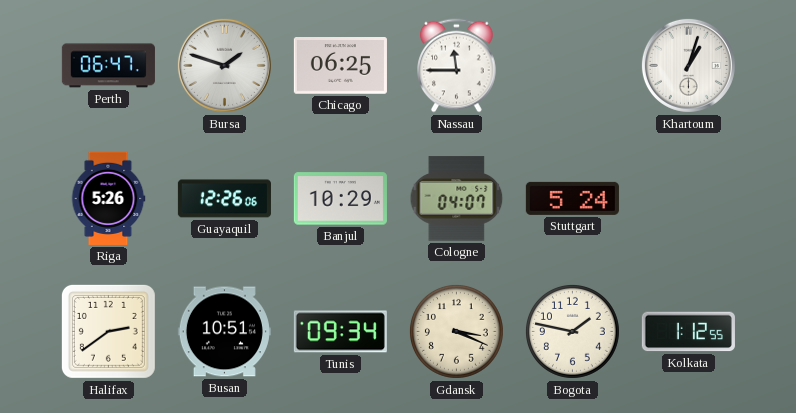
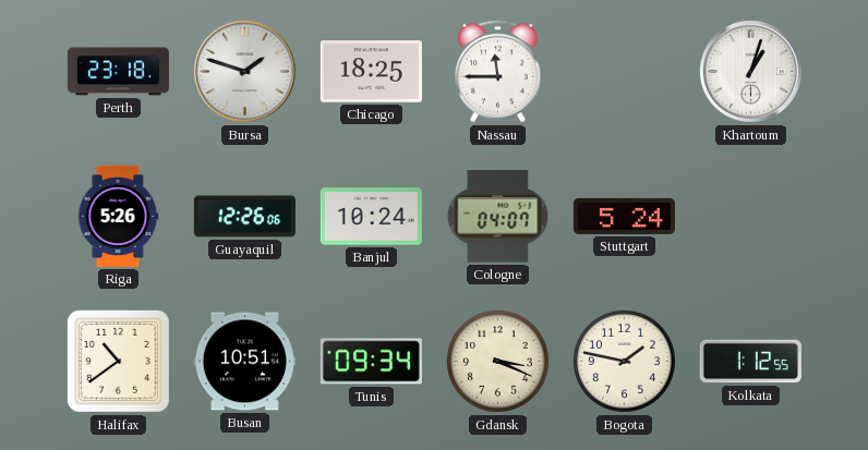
Perth: 06:47 -> 23:18
Chicago: 06:25 -> 18:25
Banjul: 10:29 -> 10:24
Halifax: 2:39 -> 10:39
